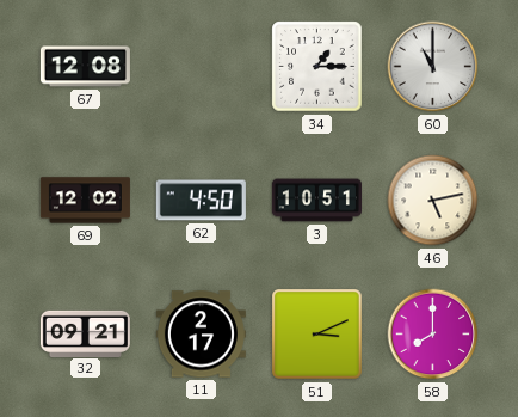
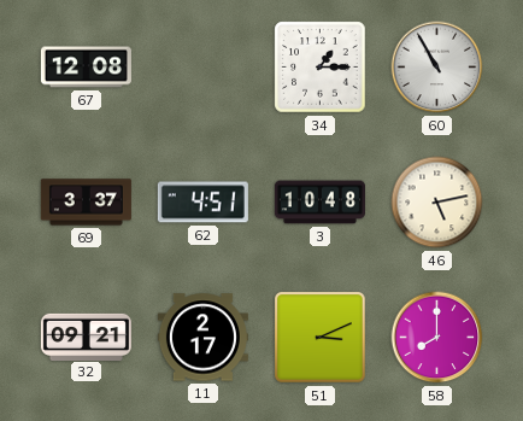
60: 11:00 -> 10:55
69: 12:02 -> 3:37
62: 4:50 -> 4:51
3: 10:51 -> 10:48
